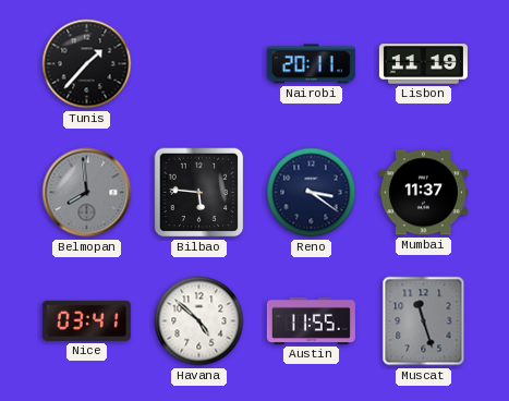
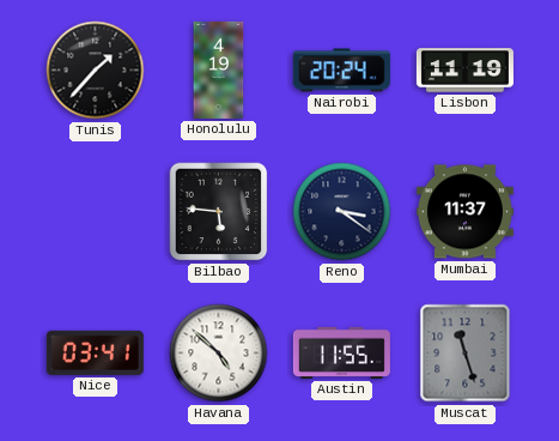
Honolulu: none -> 4:19
Nairobi: 20:11 -> 20:24
Belmopan: 7:59 -> none
